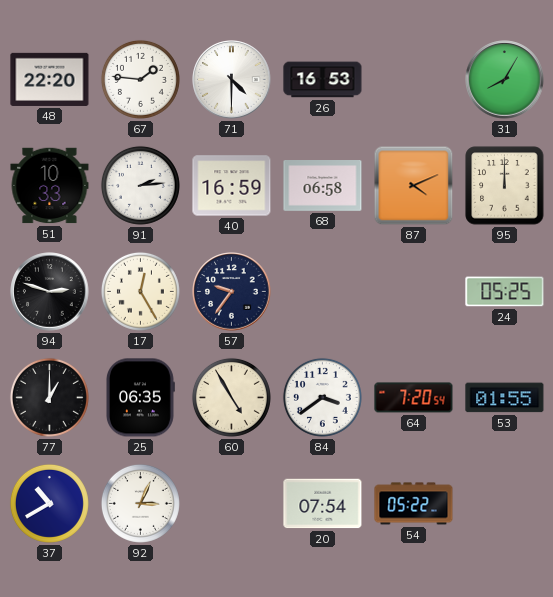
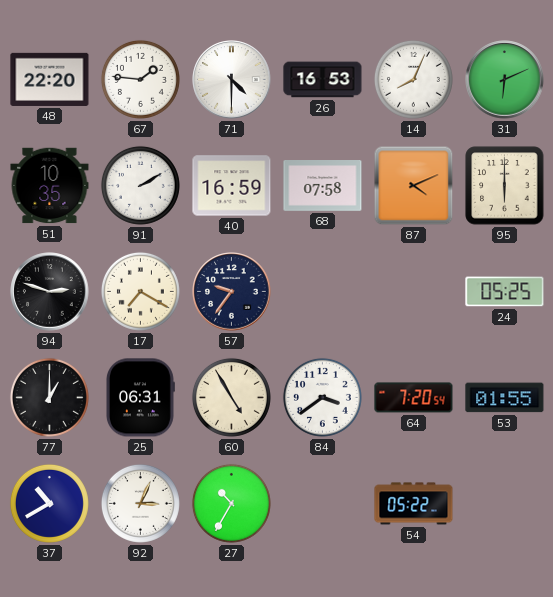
14: none -> 8:04
31: 8:05 -> 6:11
51: 10:33 -> 10:35
91: 2:14 -> 2:10
68: 06:58 -> 07:58
95: 12:00 -> 6:00
17: 12:25 -> 7:20
25: 06:35 -> 06:31
27: none -> 10:35
20: 07:54 -> none
